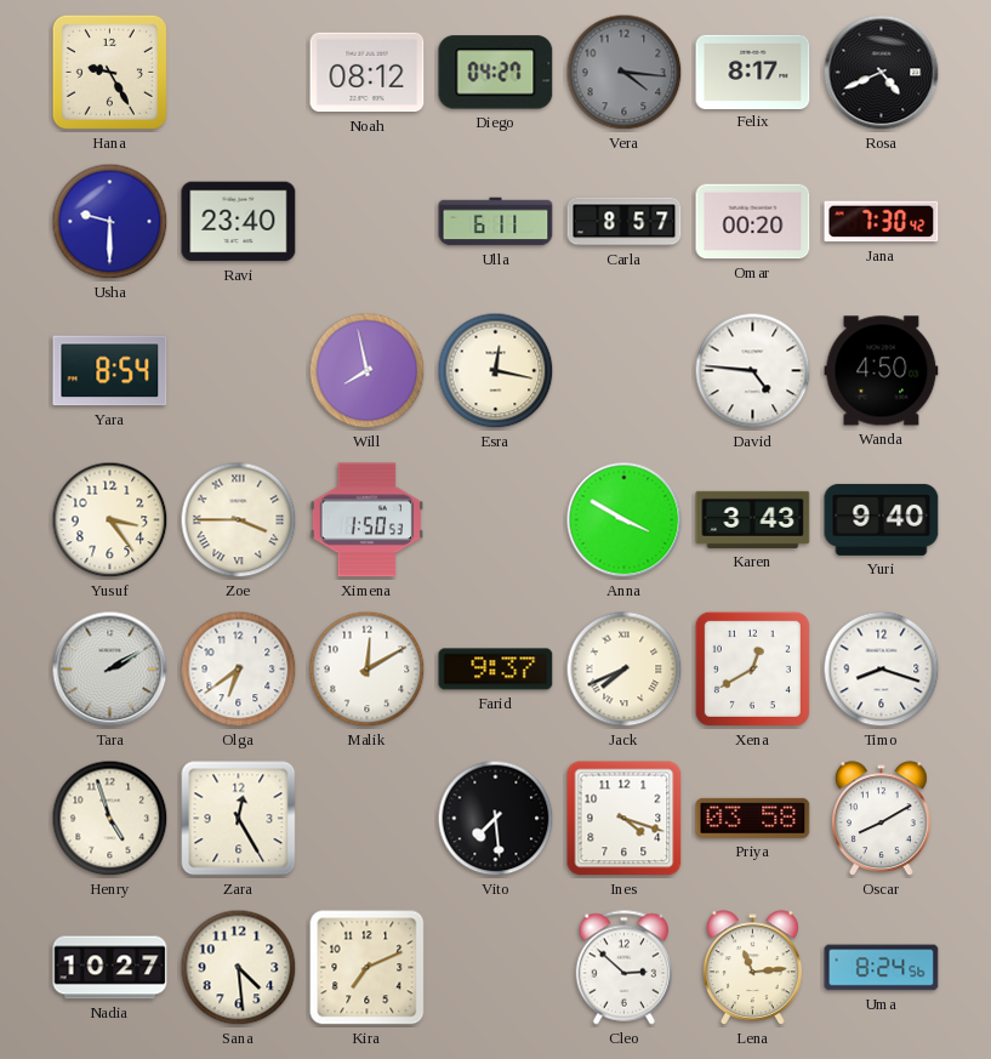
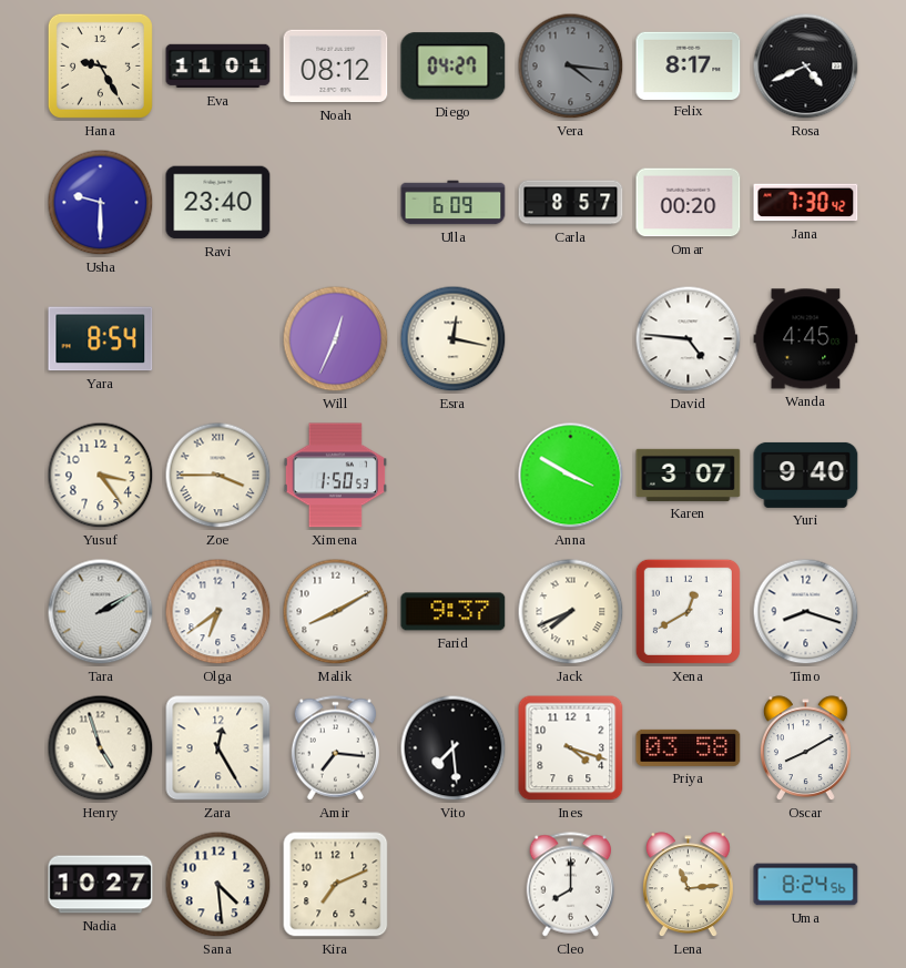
Eva: none -> 11:01
Ulla: 6:11 -> 6:09
Will: 7:58 -> 12:34
Wanda: 4:50 -> 4:45
Karen: 3:43 -> 3:07
Malik: 12:10 -> 8:10
Amir: none -> 7:16
Cleo: 2:52 -> 8:00
